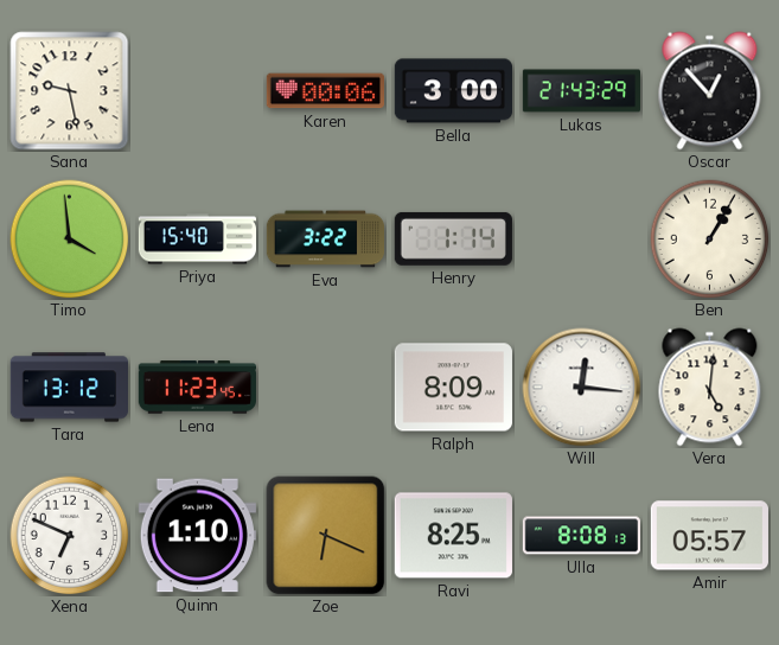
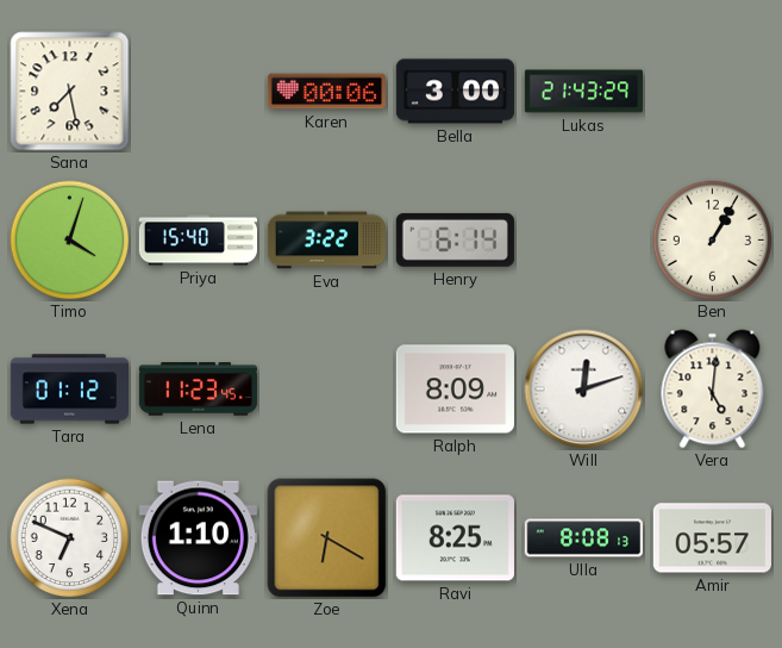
Sana: 9:28 -> 7:28
Oscar: 12:53 -> none
Timo: 3:59 -> 4:03
Henry: 1:14 -> 6:14
Tara: 13:12 -> 01:12
Will: 12:16 -> 12:12
Zoe: 6:19 -> 6:20
